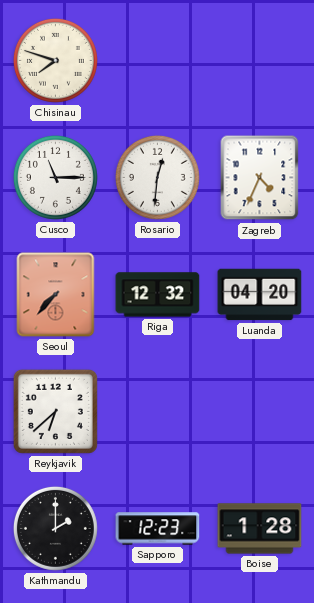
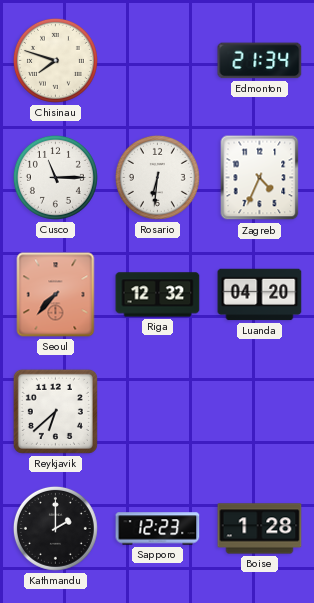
Edmonton: none -> 21:34
Rosario: 12:31 -> 6:31
